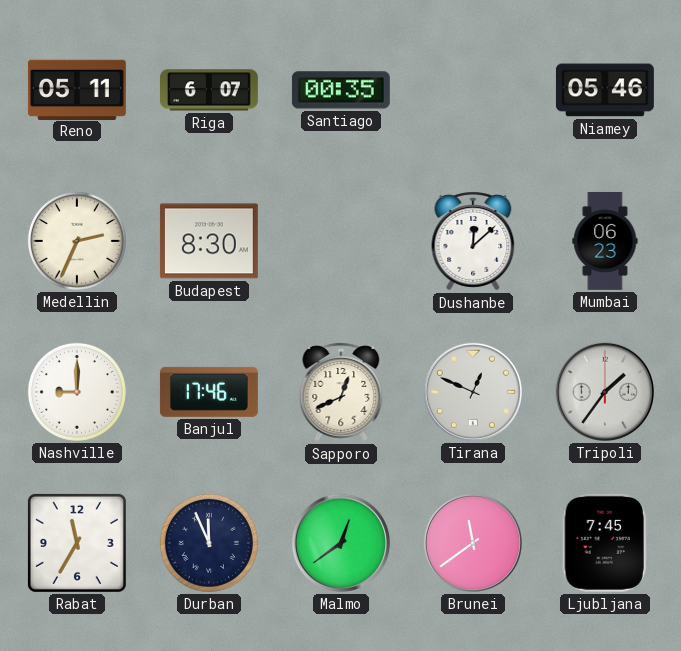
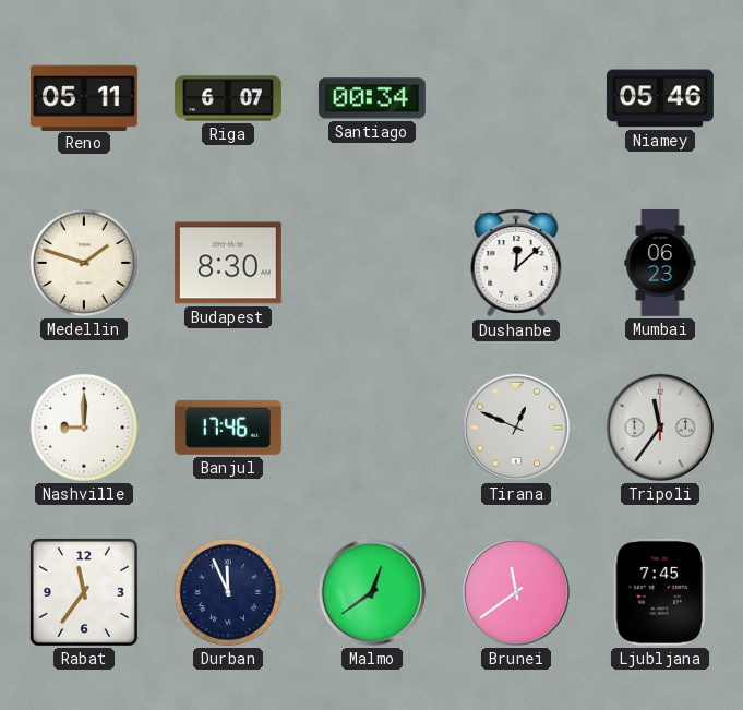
Santiago: 00:35 -> 00:34
Medellin: 2:34 -> 1:48
Sapporo: 12:41 -> none
Tripoli: 1:36 -> 11:36
Rabat: 11:35 -> 11:36
